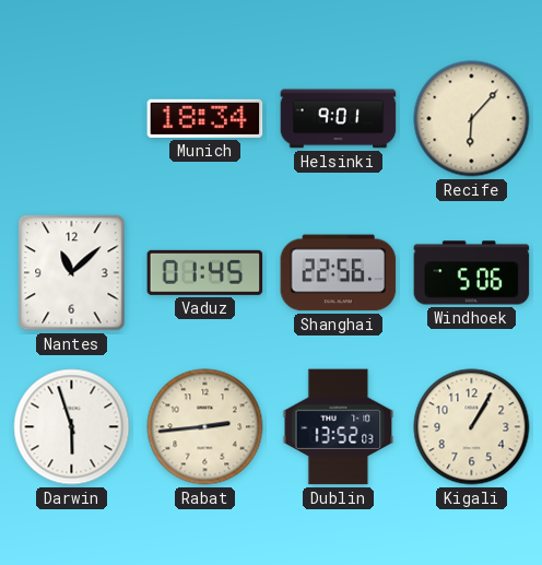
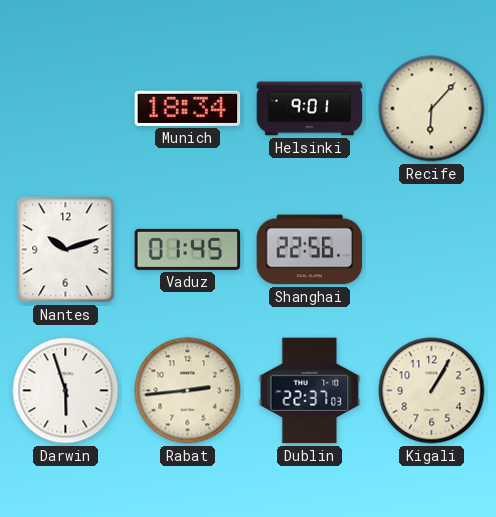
Nantes: 11:08 -> 10:12
Windhoek: 5:06 -> none
Dublin: 13:52 -> 22:37
